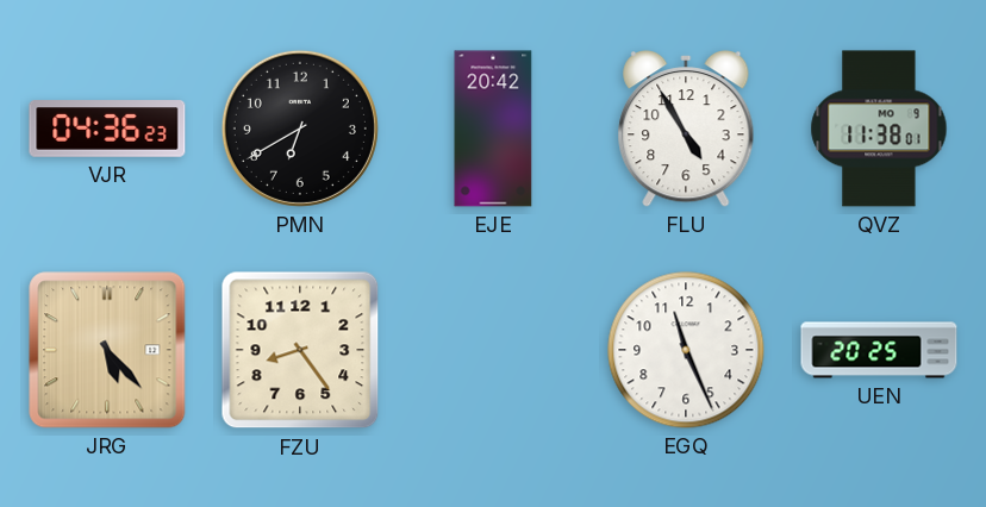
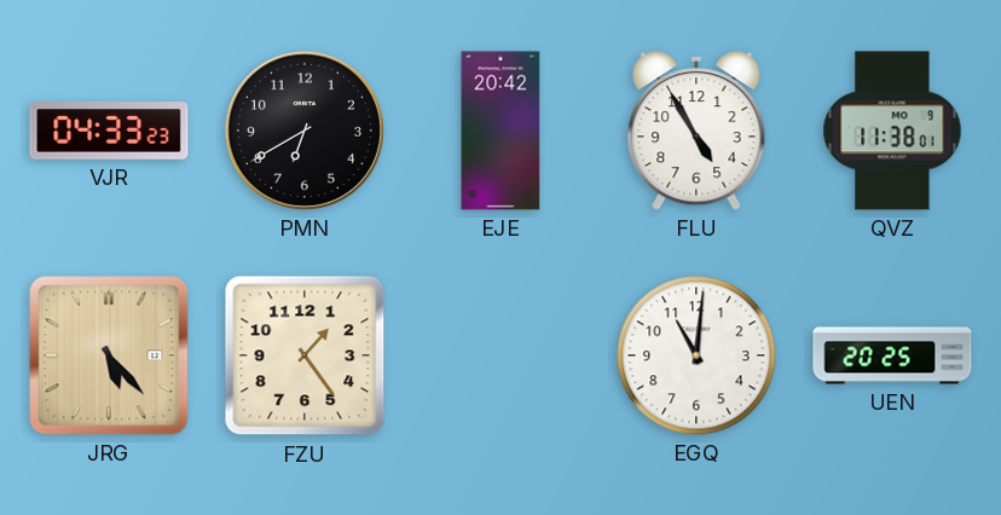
VJR: 04:36 -> 04:33
FZU: 8:24 -> 1:24
EGQ: 11:26 -> 11:01
